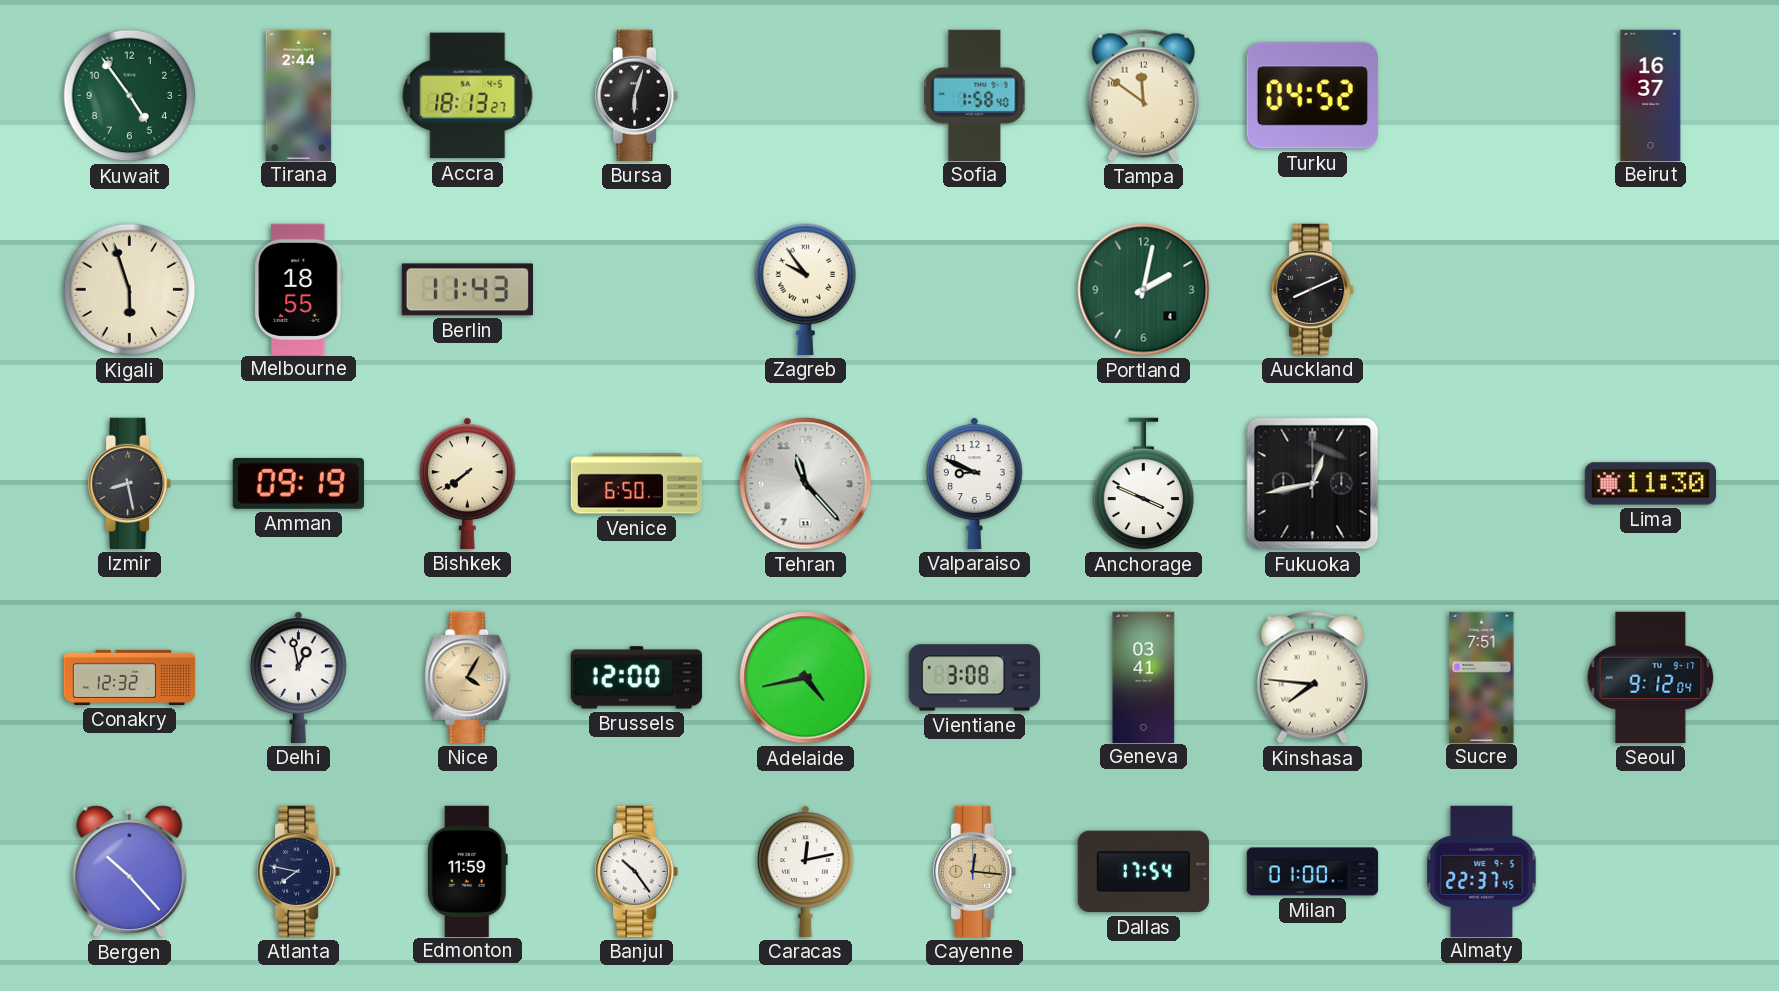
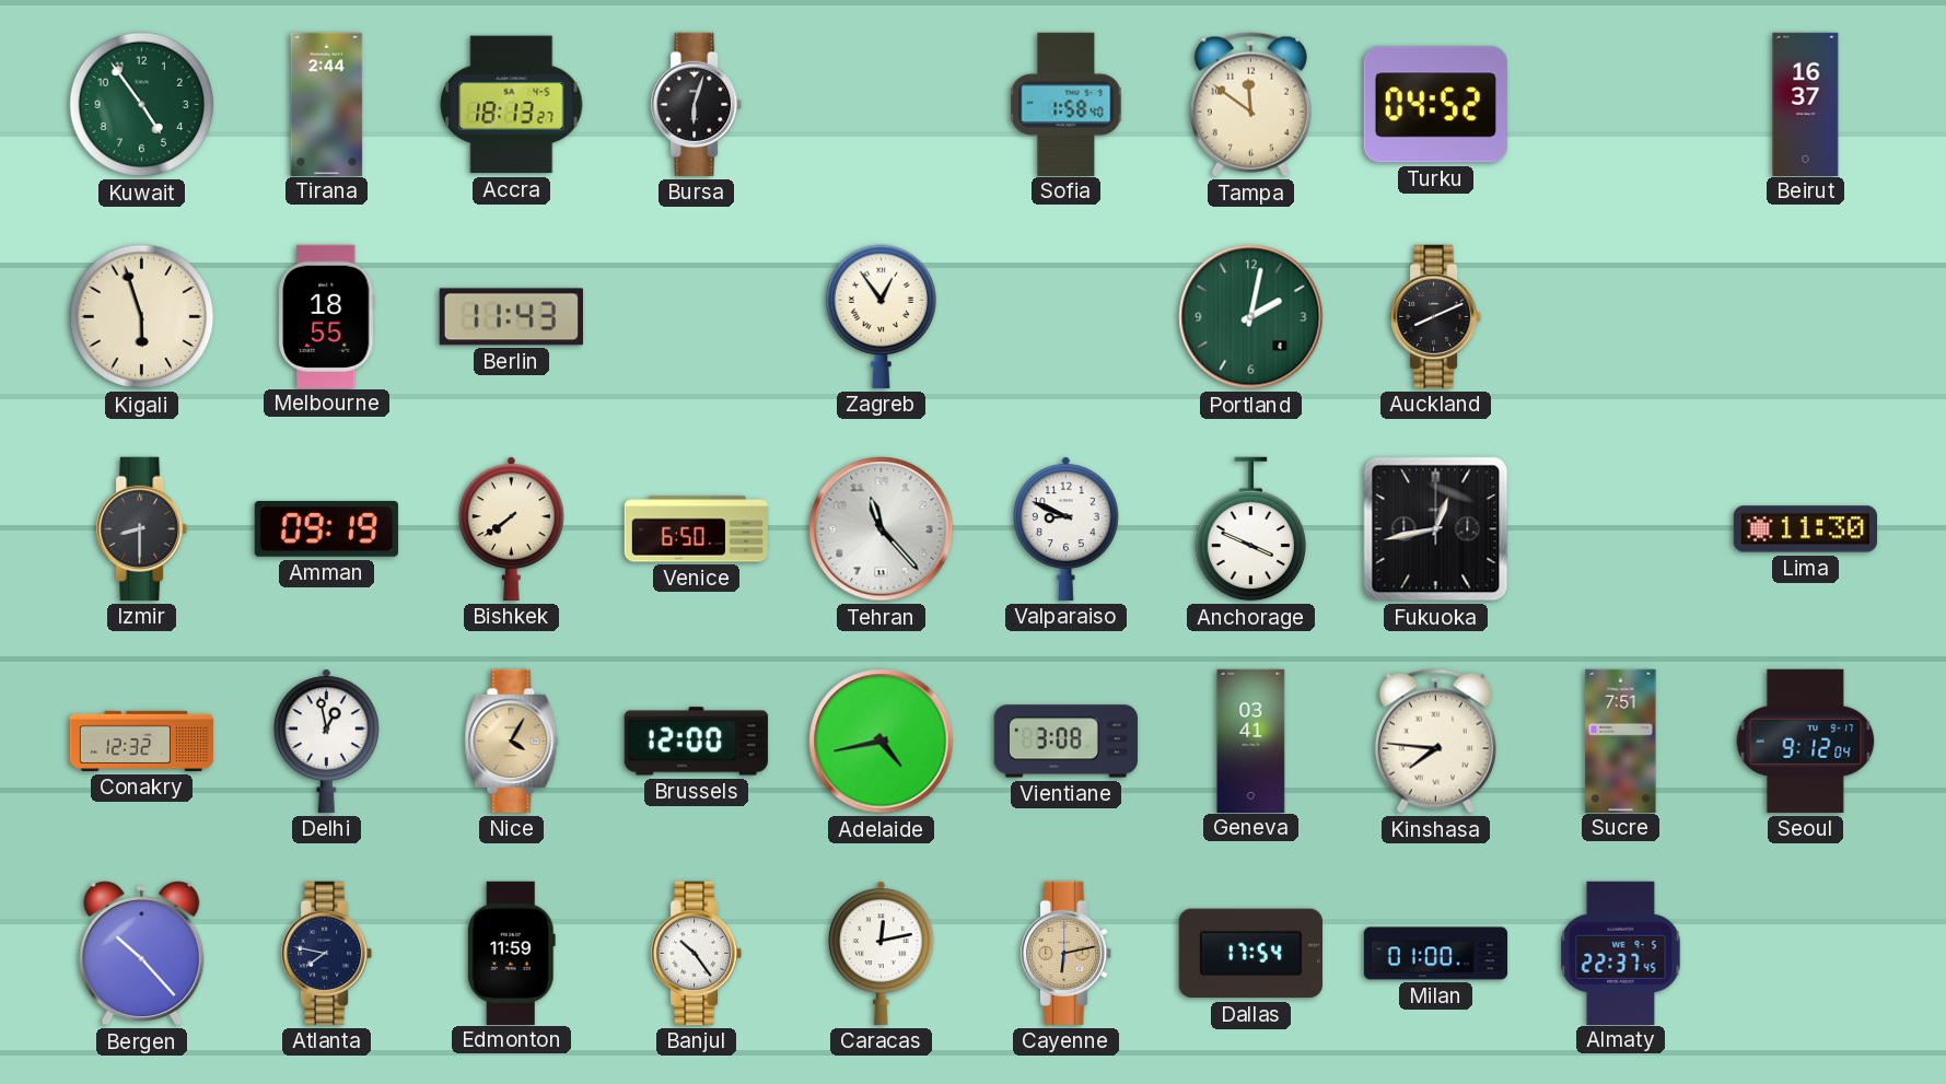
Zagreb: 9:54 -> 12:54
Izmir: 8:28 -> 8:30
Cayenne: 12:16 -> 6:13
